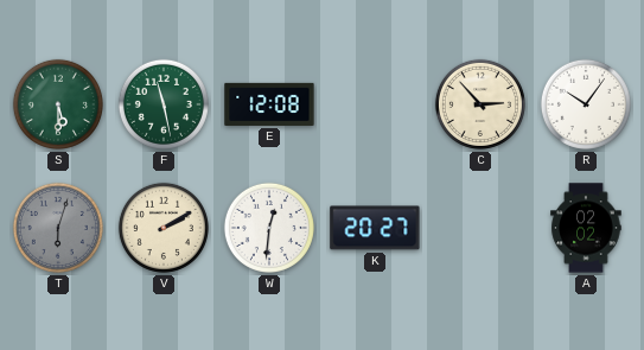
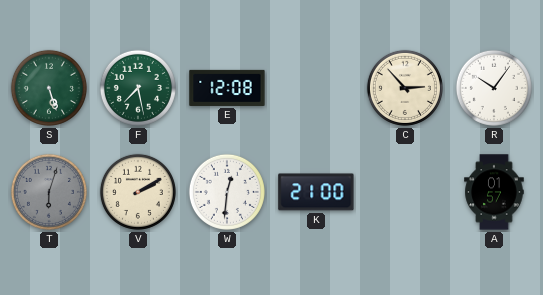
S: 5:30 -> 5:27
F: 11:28 -> 7:28
K: 20:27 -> 21:00
A: 02:02 -> 01:57
